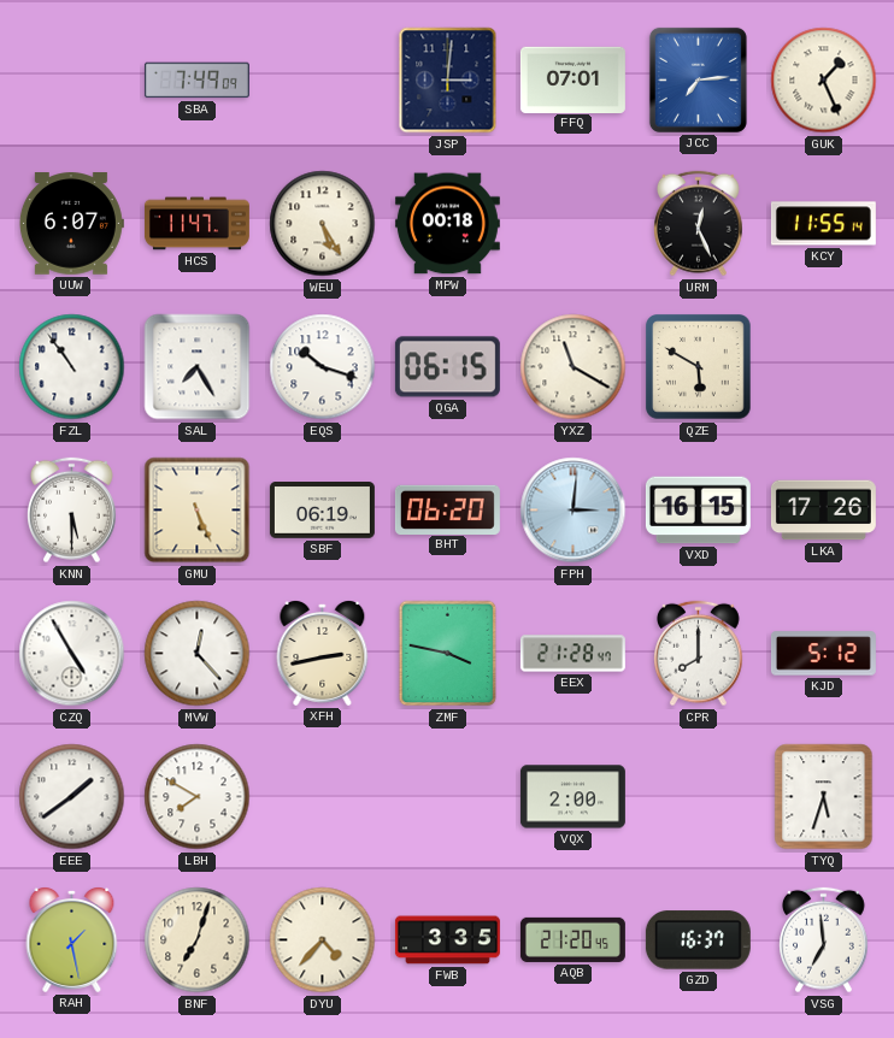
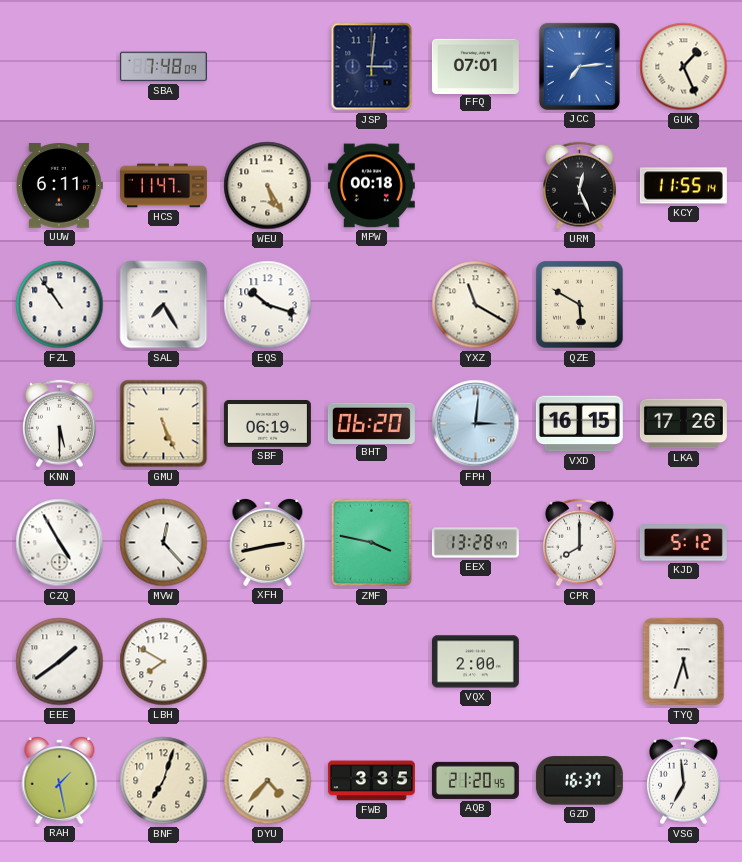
SBA: 7:49 -> 7:48
UUW: 6:07 -> 6:11
QGA: 06:15 -> none
EEX: 21:28 -> 13:28
